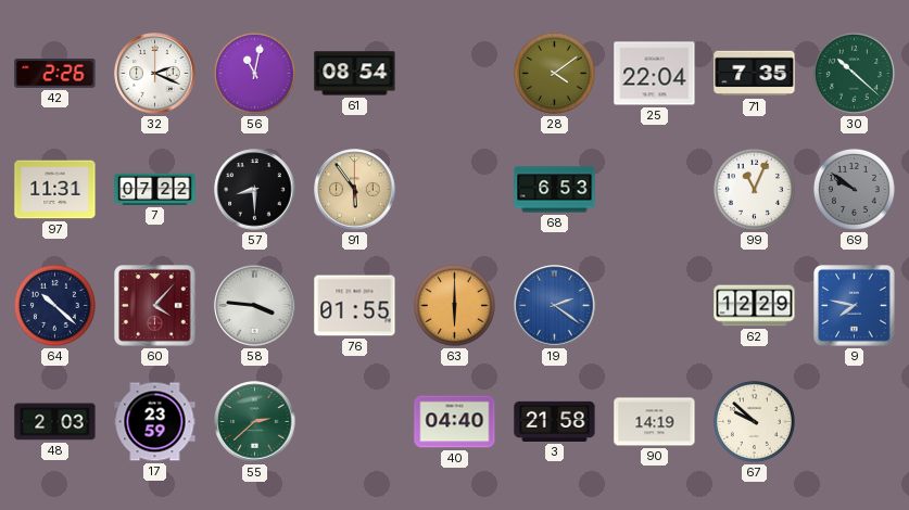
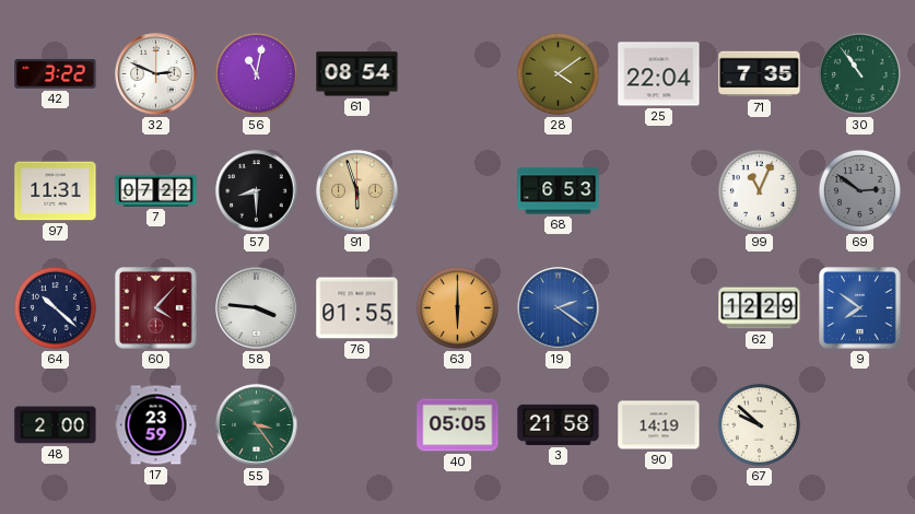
42: 2:26 -> 3:22
32: 2:19 -> 2:49
30: 10:22 -> 10:54
91: 5:54 -> 5:57
69: 9:51 -> 2:51
9: 7:47 -> 7:51
48: 2:03 -> 2:00
55: 2:38 -> 3:24
40: 04:40 -> 05:05
